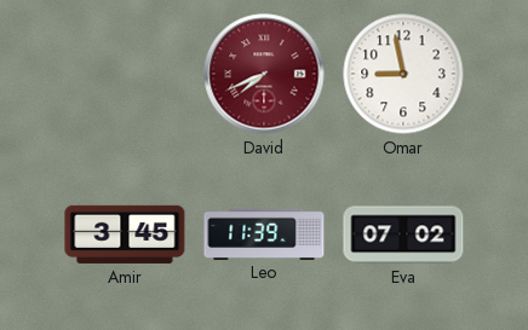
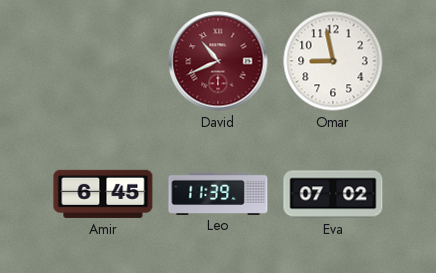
David: 7:41 -> 10:41
Amir: 3:45 -> 6:45
